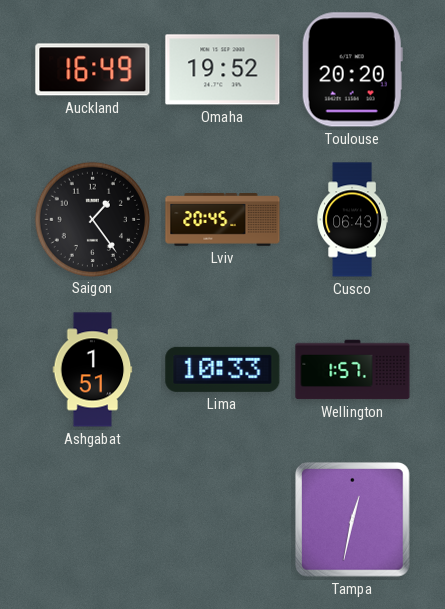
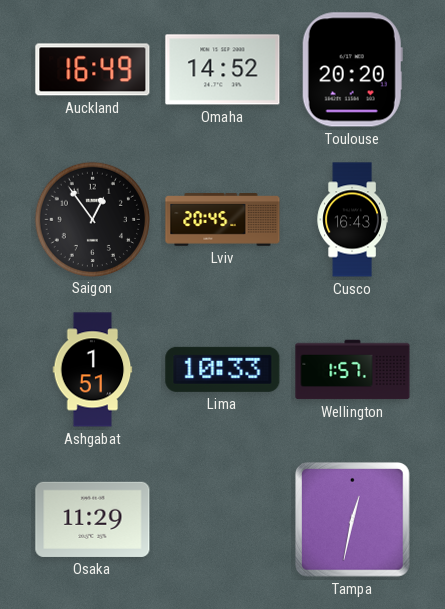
Omaha: 19:52 -> 14:52
Saigon: 1:24 -> 12:54
Cusco: 06:43 -> 16:43
Osaka: none -> 11:29
